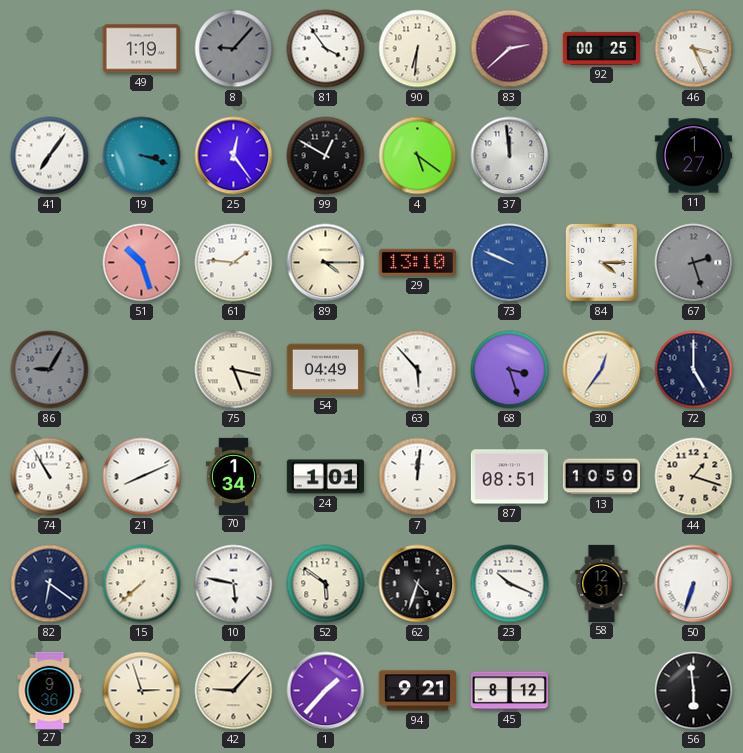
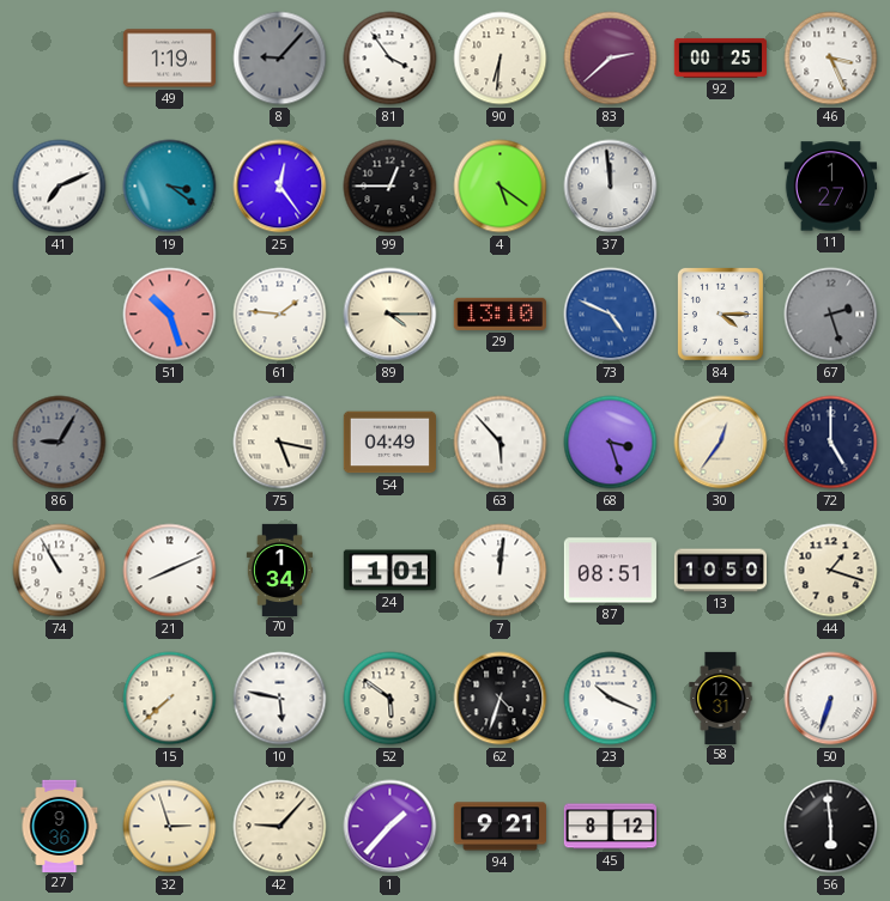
41: 7:06 -> 7:11
19: 3:18 -> 3:21
99: 12:50 -> 12:45
73: 9:49 -> 4:49
82: 6:21 -> none
